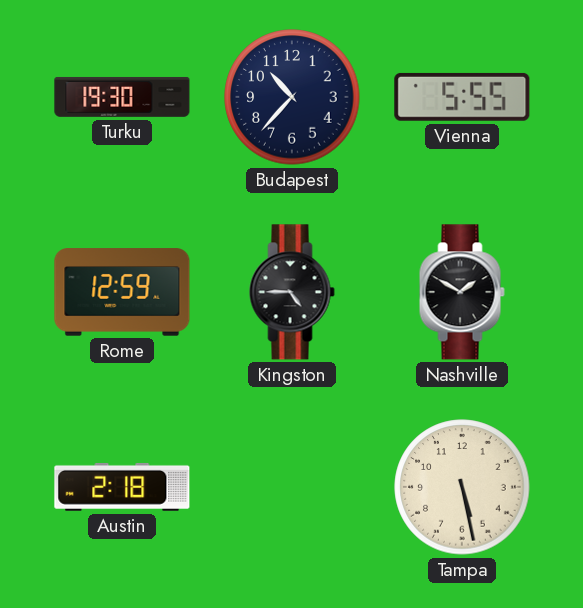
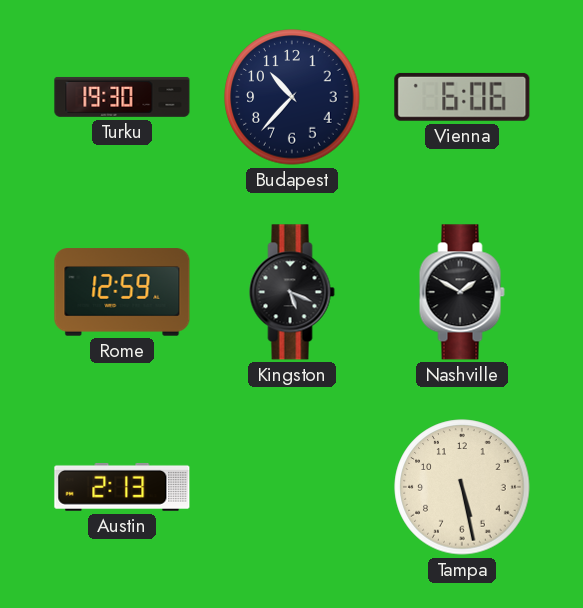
Vienna: 5:55 -> 6:06
Kingston: 4:45 -> 5:19
Austin: 2:18 -> 2:13
